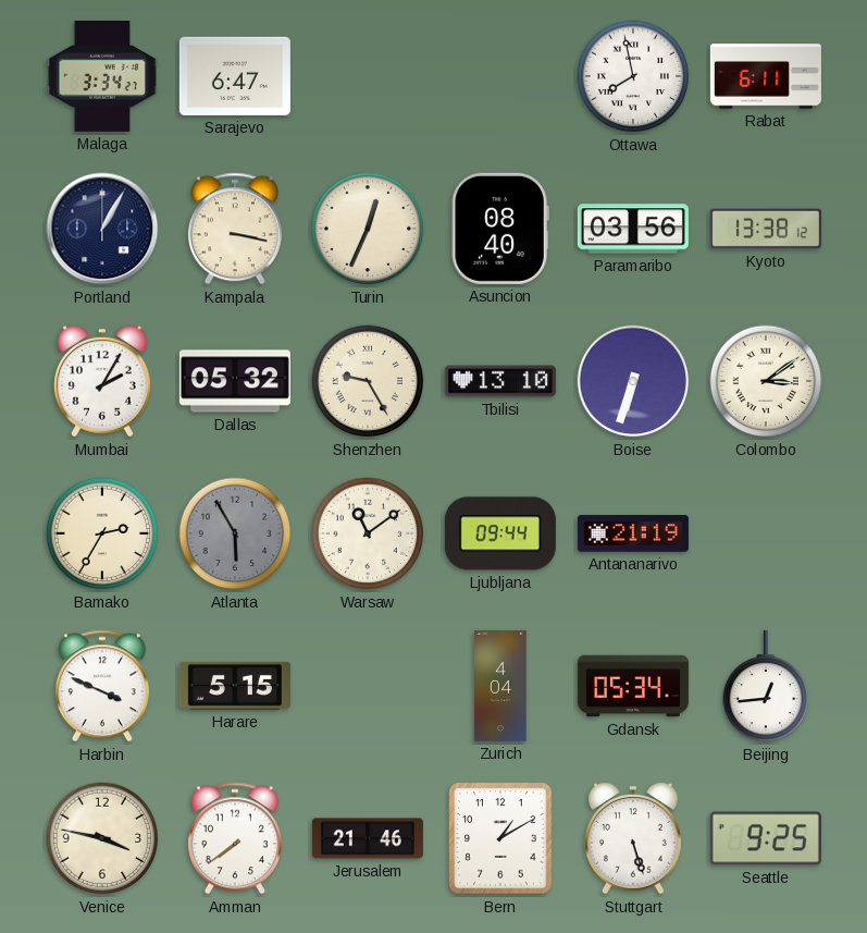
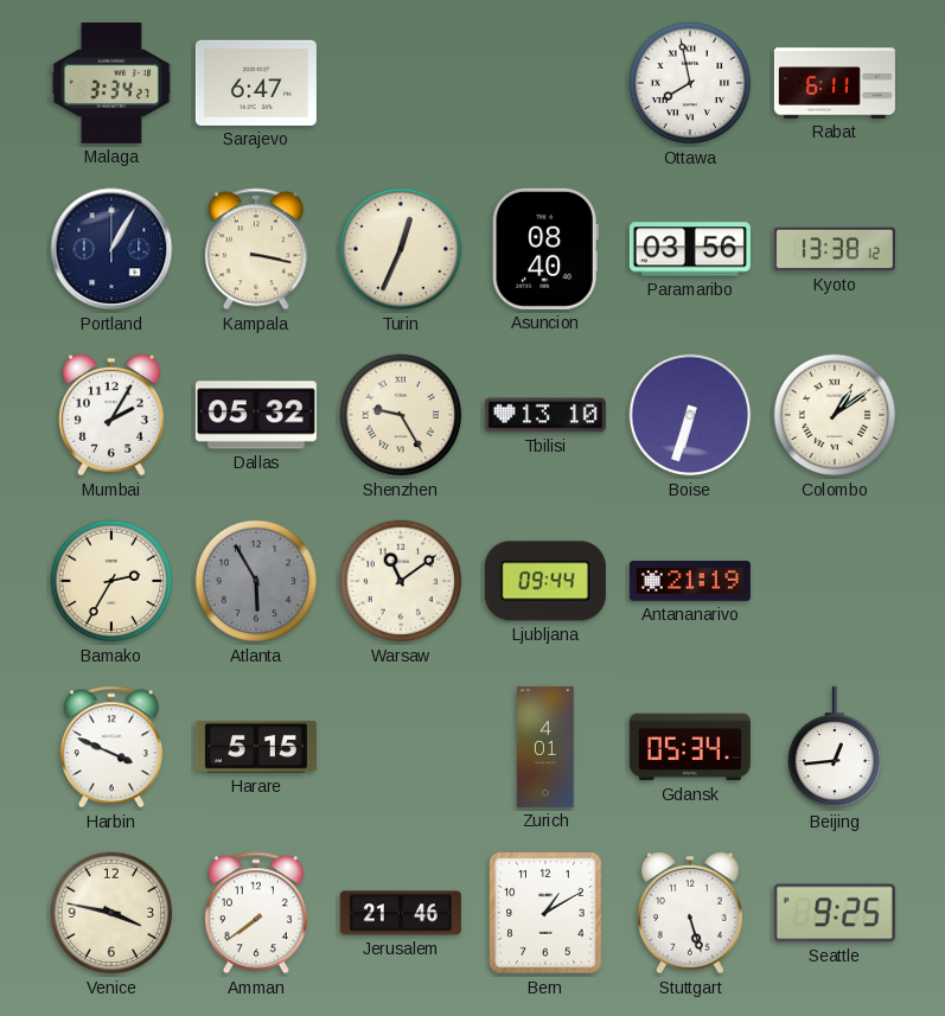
Colombo: 3:09 -> 1:09
Zurich: 4:04 -> 4:01
